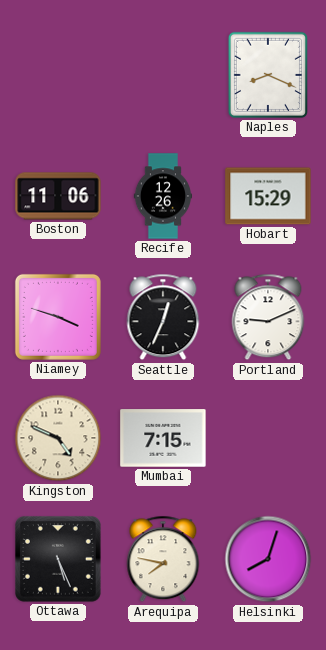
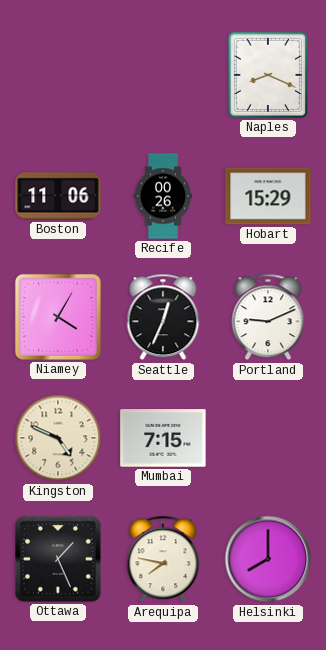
Recife: 12:26 -> 00:26
Niamey: 3:48 -> 4:05
Ottawa: 5:26 -> 1:26
Helsinki: 8:03 -> 8:00
